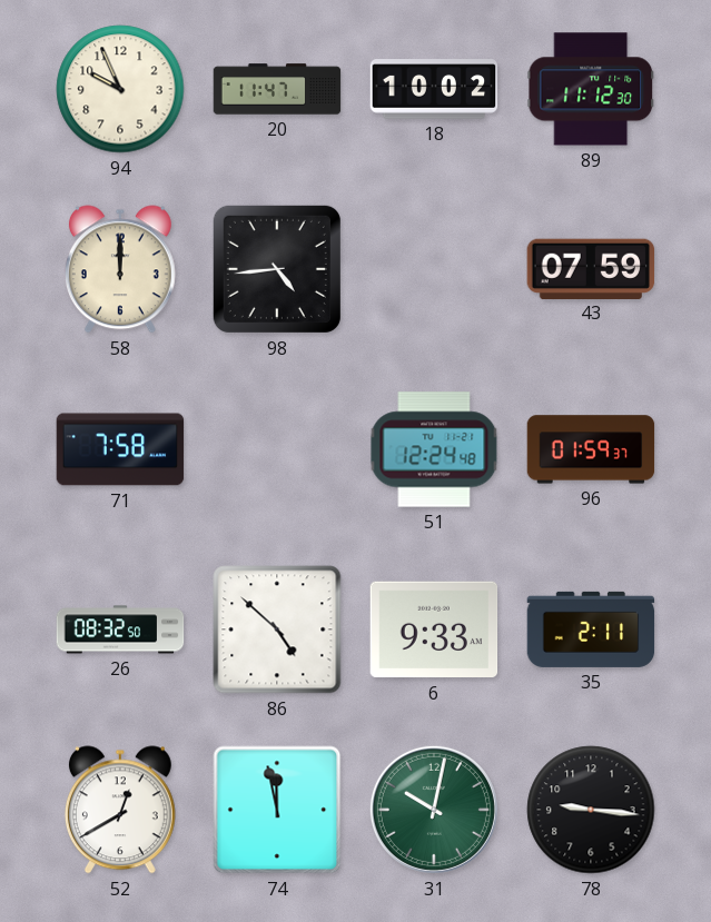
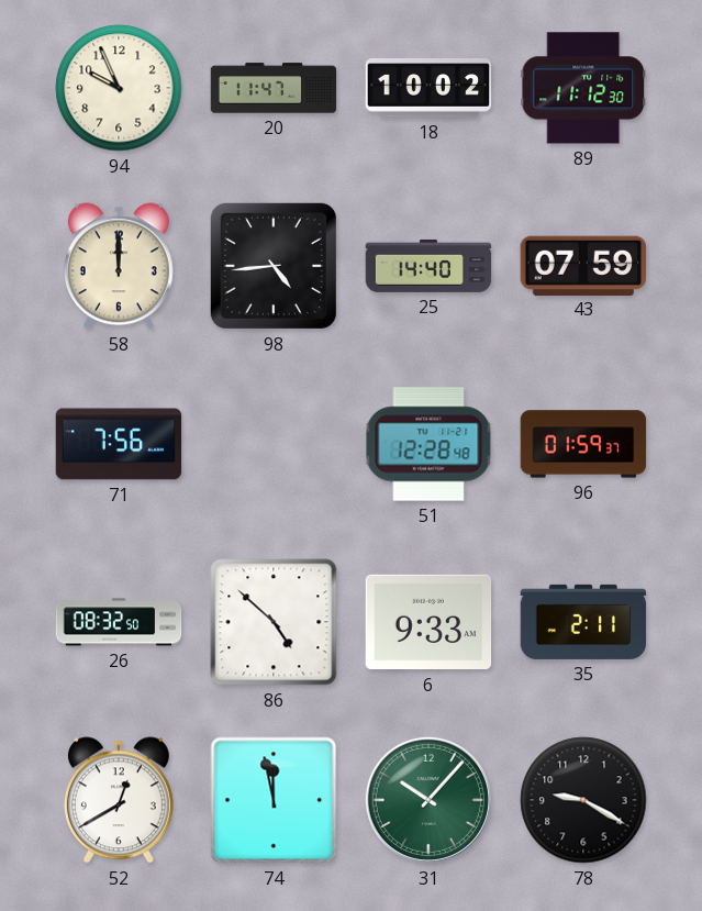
25: none -> 14:40
71: 7:58 -> 7:56
51: 12:24 -> 12:28
31: 10:02 -> 10:07
78: 9:16 -> 9:20
